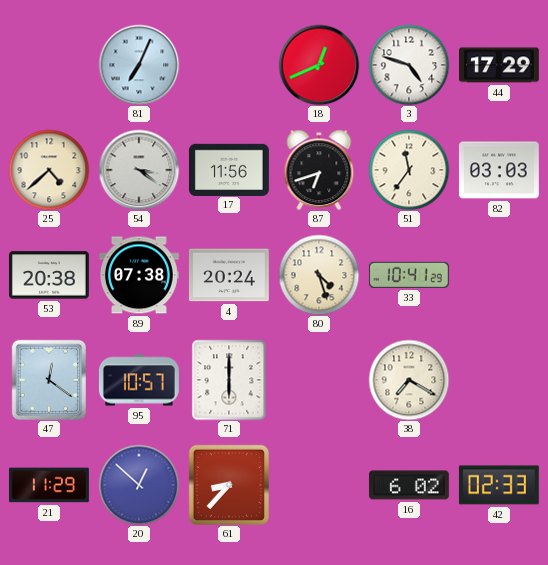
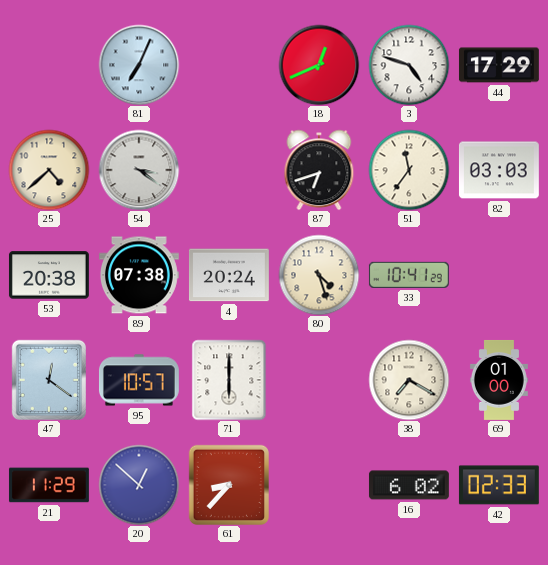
17: 11:56 -> none
69: none -> 01:00
